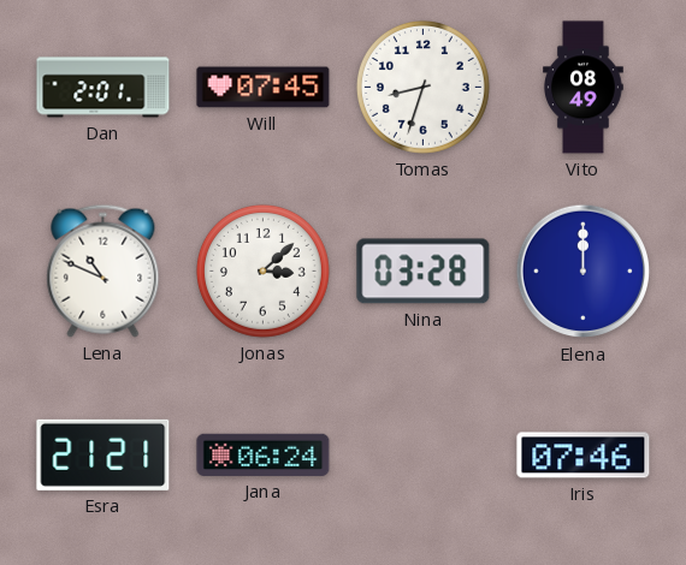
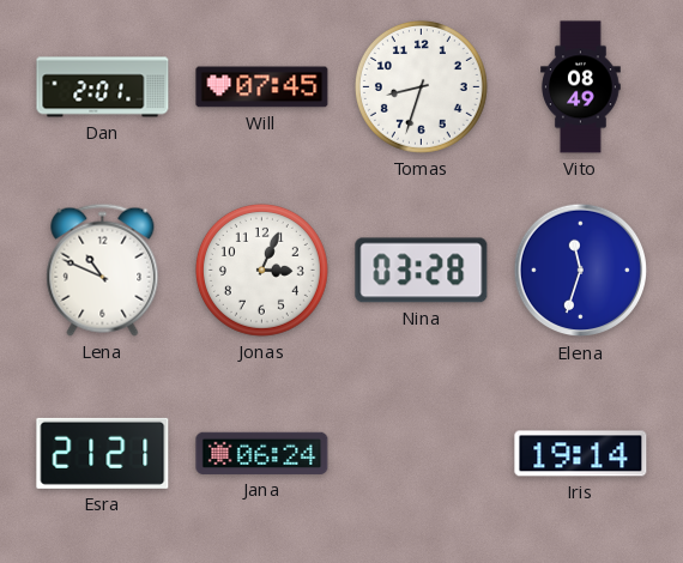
Jonas: 3:08 -> 3:04
Elena: 12:00 -> 11:33
Iris: 07:46 -> 19:14
